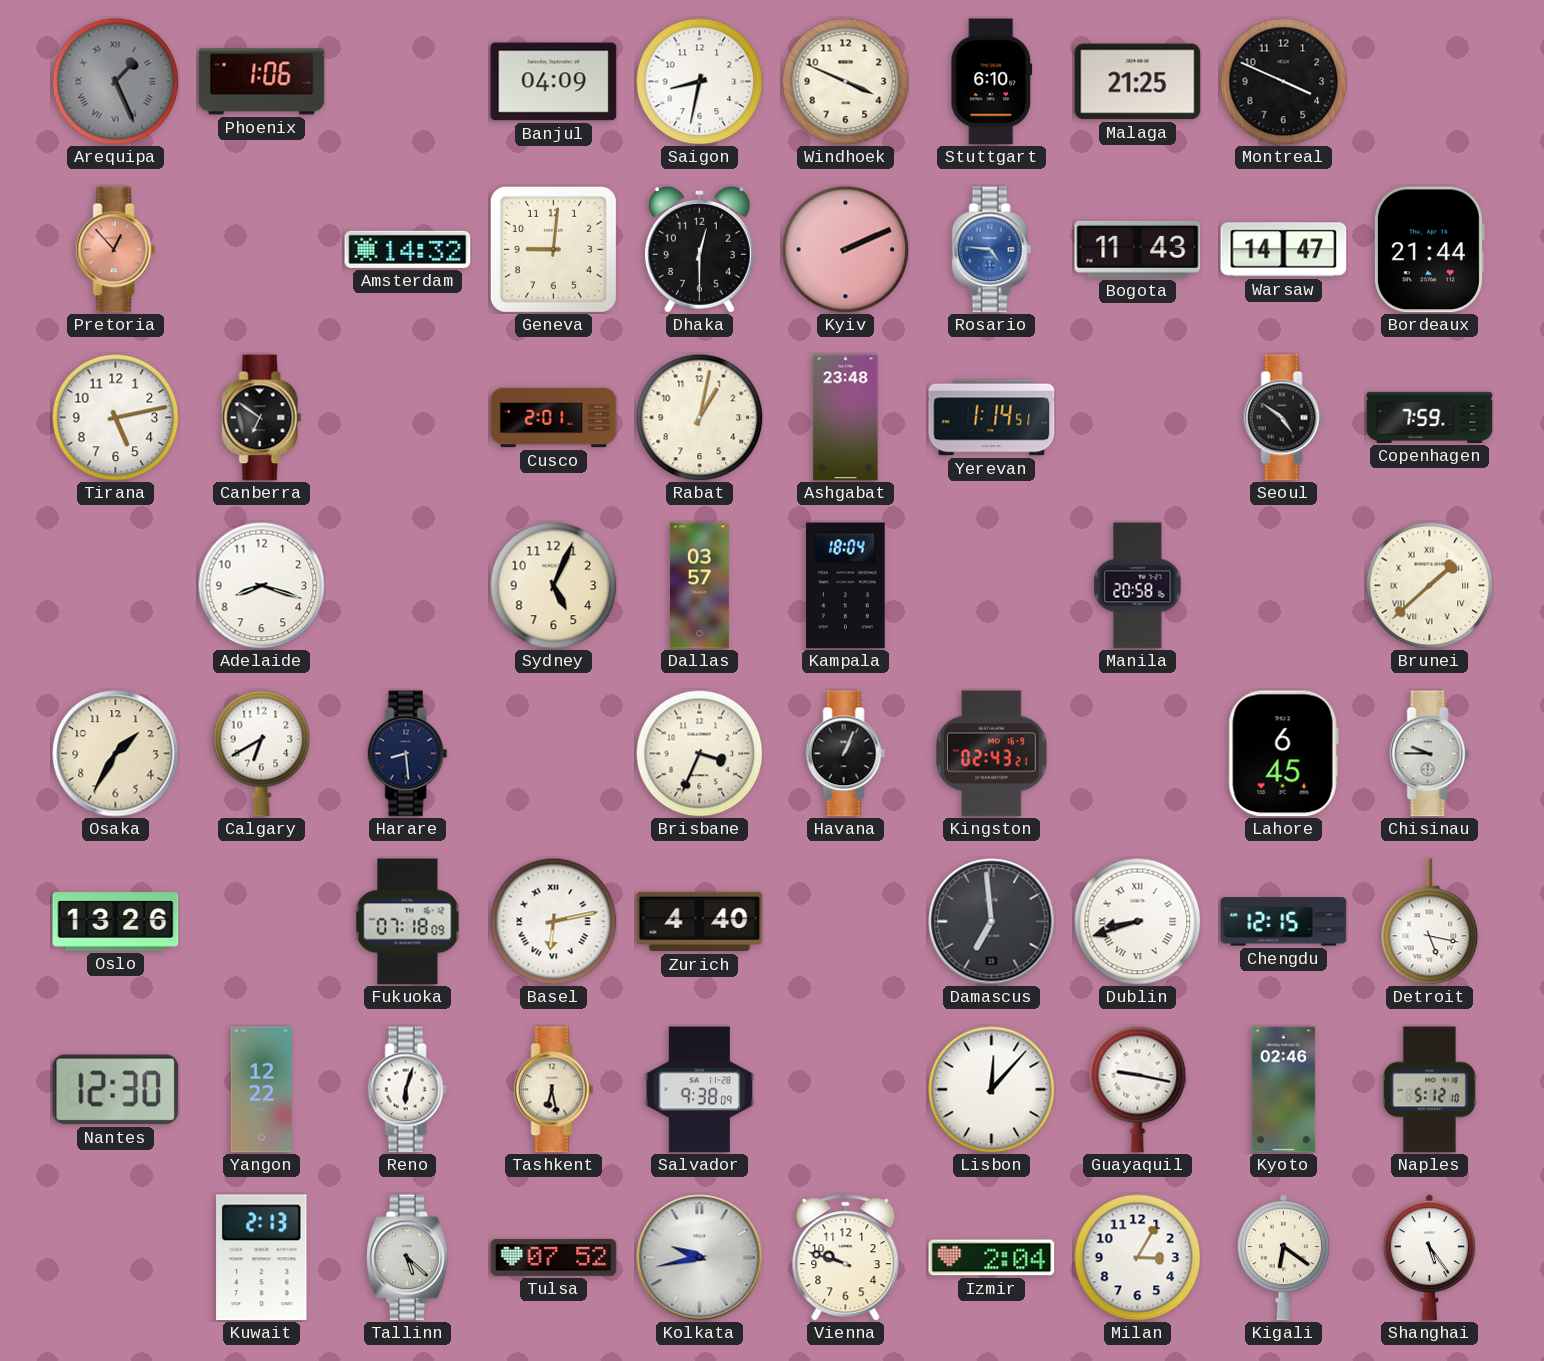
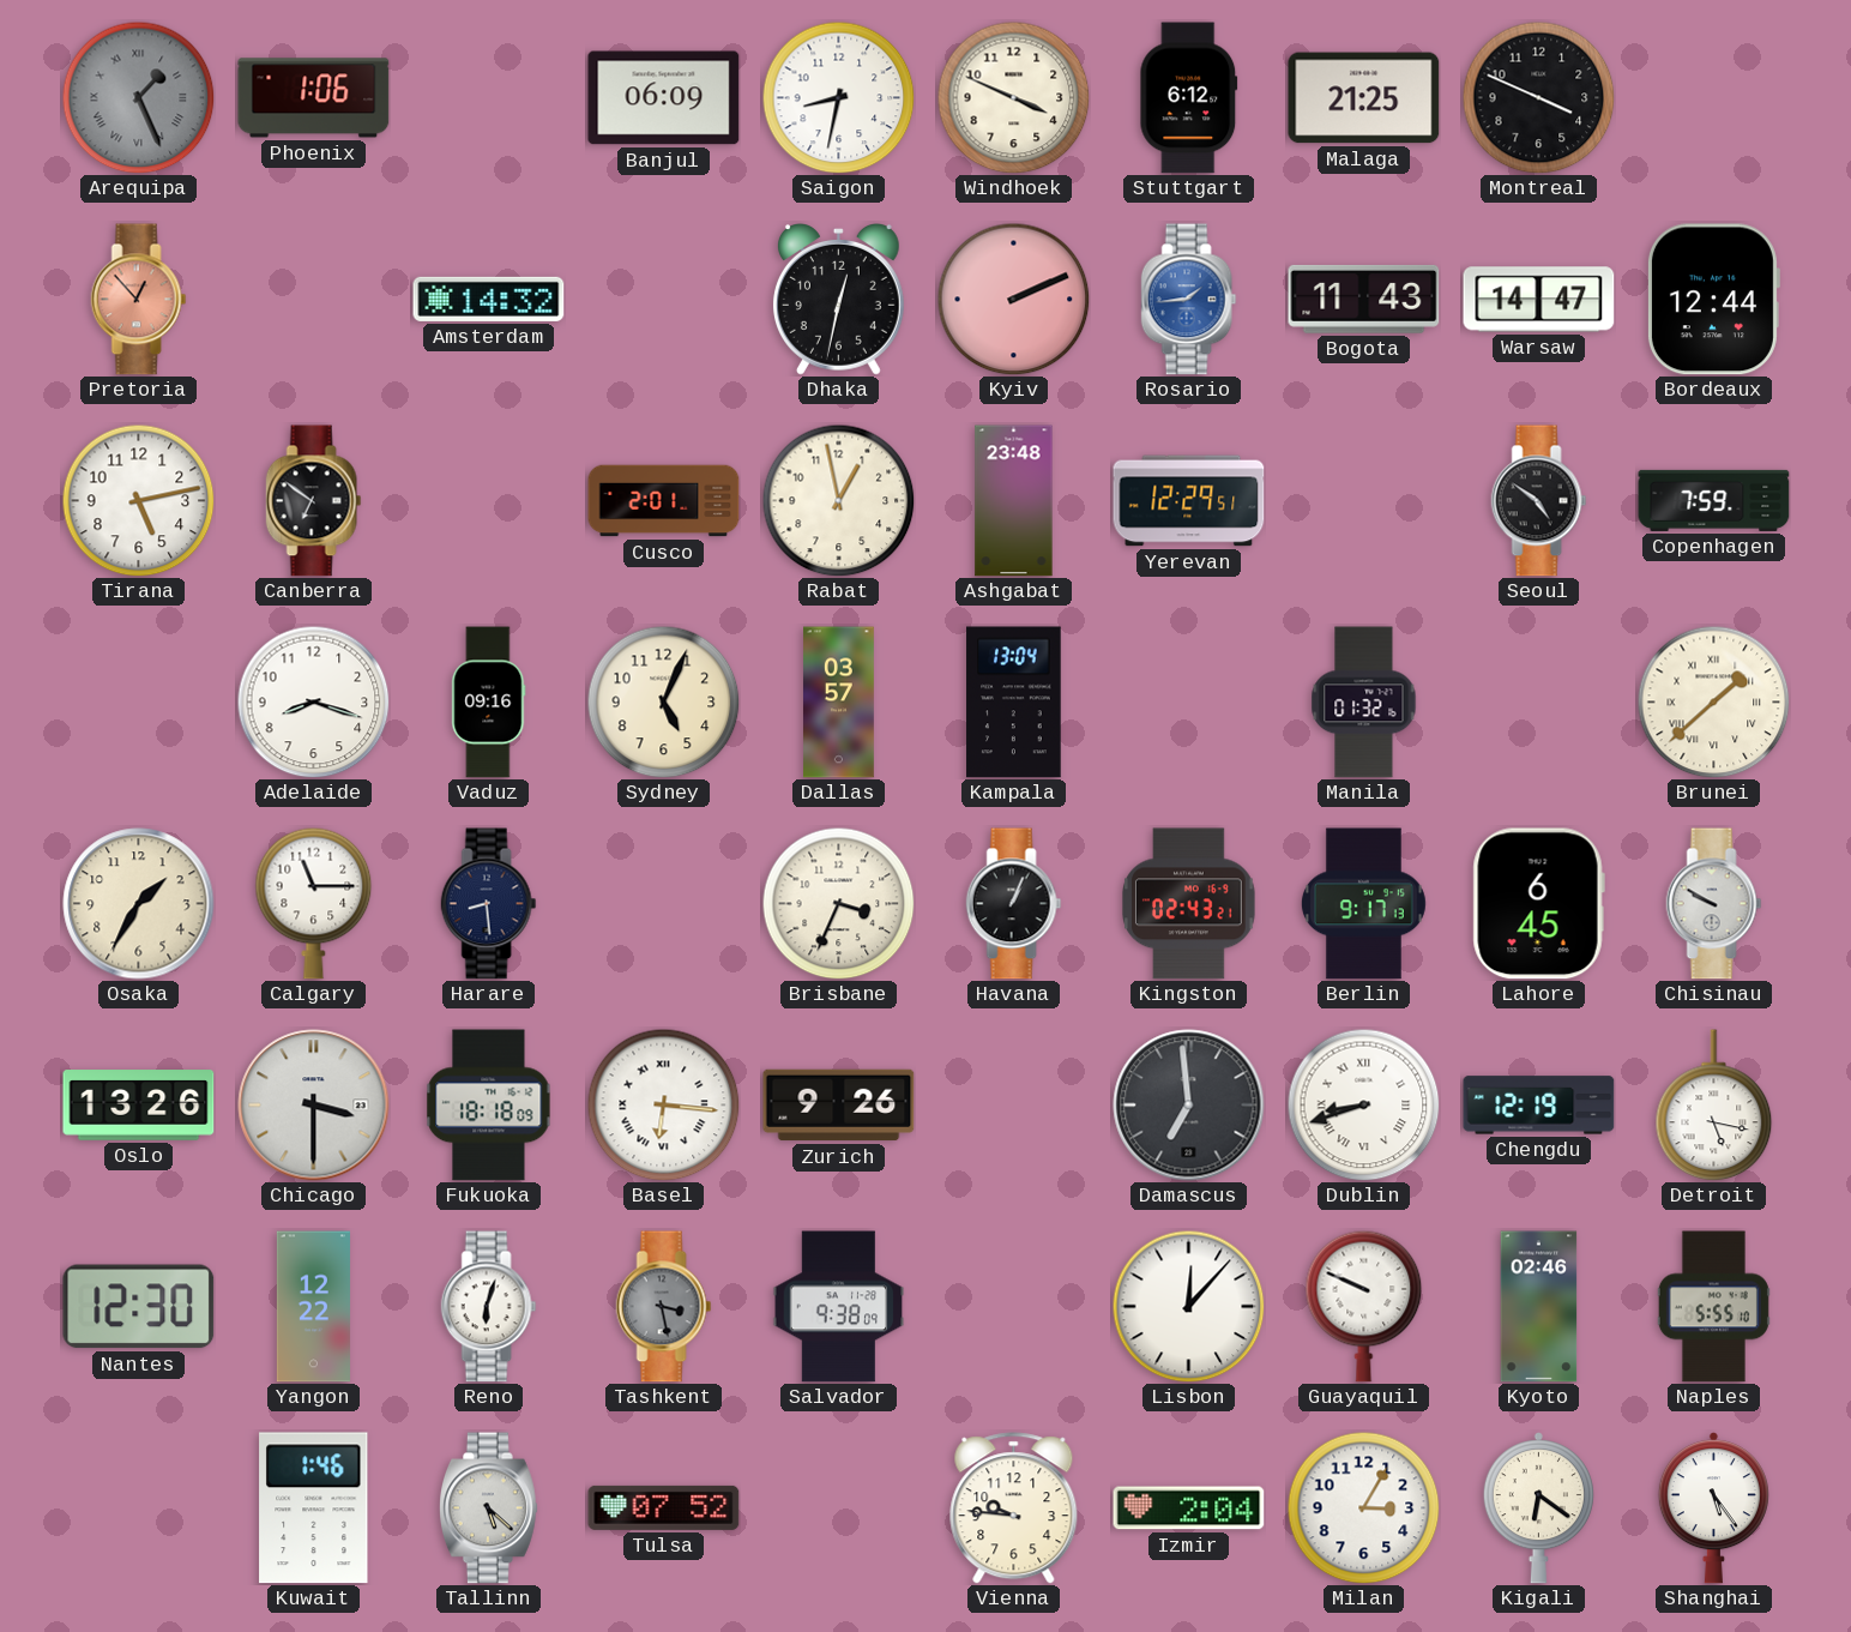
Banjul: 04:09 -> 06:09
Stuttgart: 6:10 -> 6:12
Geneva: 9:01 -> none
Dhaka: 12:30 -> 12:32
Rosario: 4:46 -> 1:44
Bordeaux: 21:44 -> 12:44
Rabat: 1:02 -> 12:58
Yerevan: 1:14 -> 12:29
Vaduz: none -> 09:16
Kampala: 18:04 -> 13:04
Manila: 20:58 -> 01:32
Calgary: 6:40 -> 11:15
Berlin: none -> 9:17
Chisinau: 9:45 -> 9:50
Chicago: none -> 3:30
Fukuoka: 07:18 -> 18:18
Basel: 6:13 -> 6:16
Zurich: 4:40 -> 9:26
Chengdu: 12:15 -> 12:19
Tashkent: 6:28 -> 3:28
Tashkent dial: cream -> grey
Guayaquil: 9:17 -> 9:49
Naples: 5:12 -> 5:55
Kuwait: 2:13 -> 1:46
Kolkata: 9:43 -> none
Vienna: 9:48 -> 9:46
